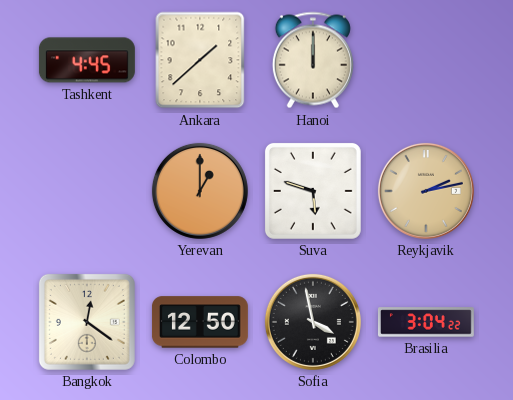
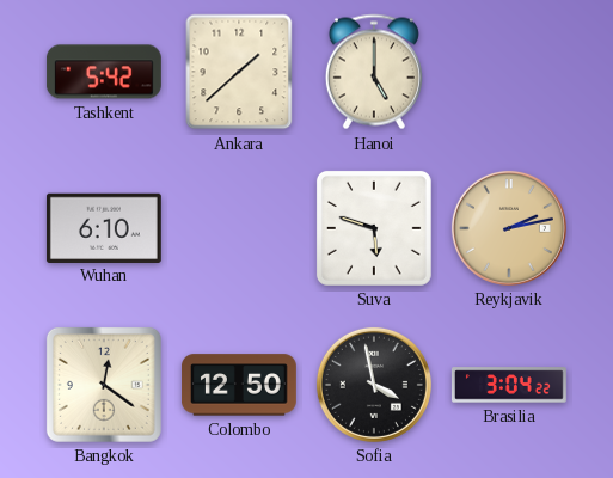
Tashkent: 4:45 -> 5:42
Hanoi: 12:00 -> 5:00
Wuhan: none -> 6:10
Yerevan: 1:00 -> none
